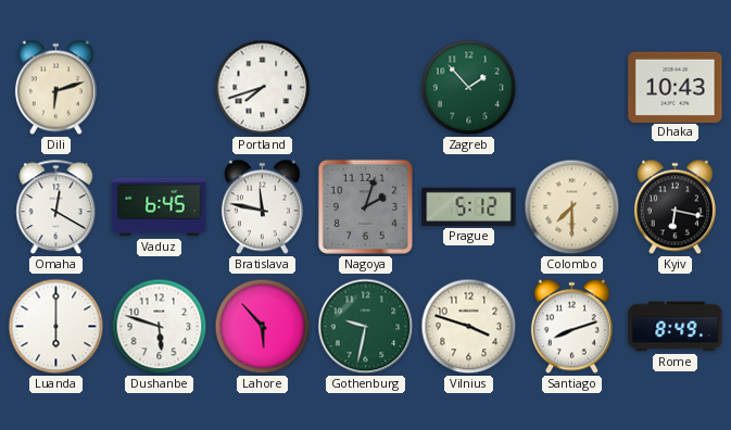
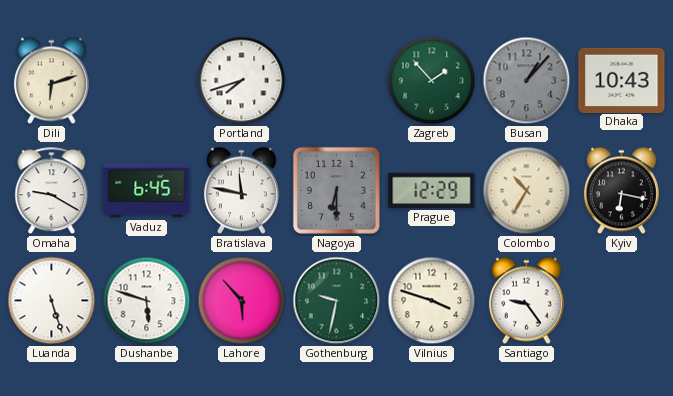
Busan: none -> 1:07
Omaha: 12:20 -> 9:20
Nagoya: 2:03 -> 6:30
Prague: 5:12 -> 12:29
Colombo: 7:30 -> 10:35
Luanda: 6:00 -> 5:27
Santiago: 8:12 -> 9:24
Rome: 8:49 -> none
